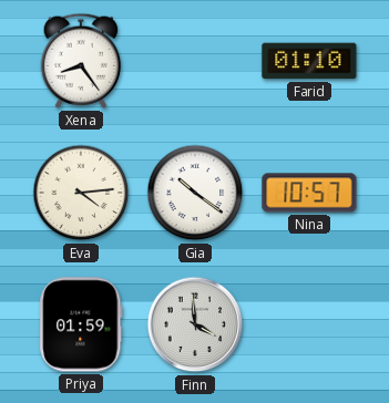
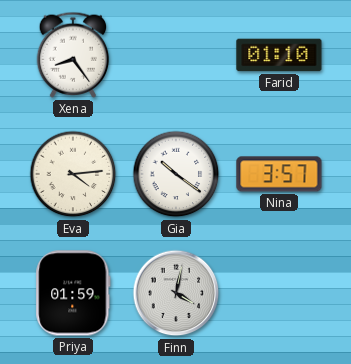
Nina: 10:57 -> 3:57
Finn: 3:59 -> 4:02
